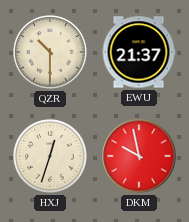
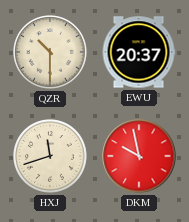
EWU: 21:37 -> 20:37
HXJ: 12:33 -> 11:42
